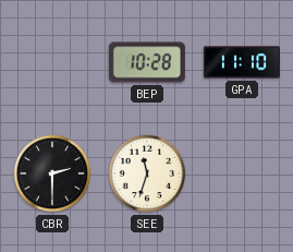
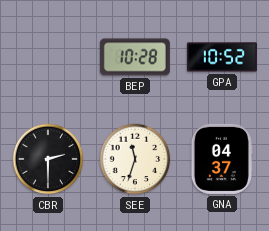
GPA: 11:10 -> 10:52
GNA: none -> 04:37
